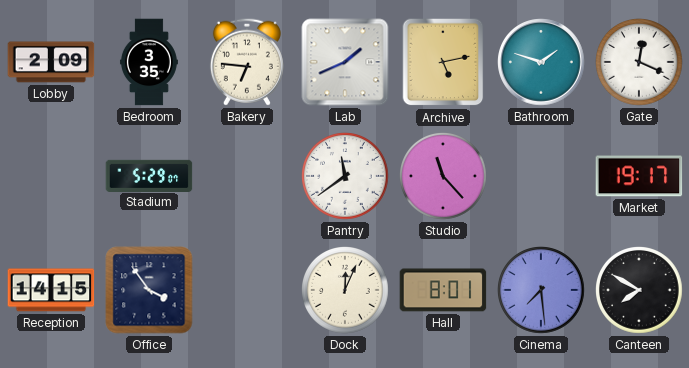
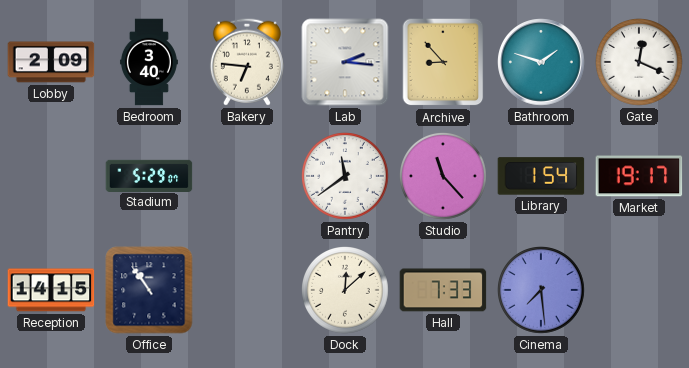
Bedroom: 3:35 -> 3:40
Lab: 1:41 -> 2:16
Archive: 5:13 -> 8:53
Library: none -> 1:54
Office: 3:54 -> 10:54
Dock: 12:04 -> 12:08
Hall: 8:01 -> 7:33
Canteen: 7:50 -> none
